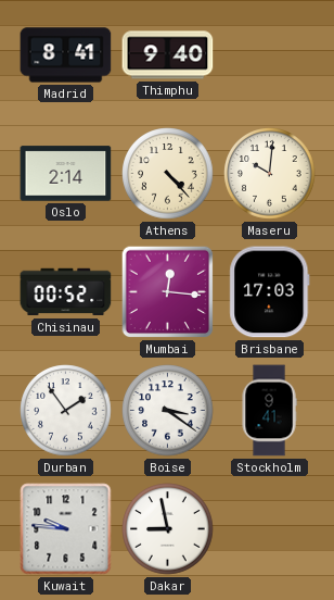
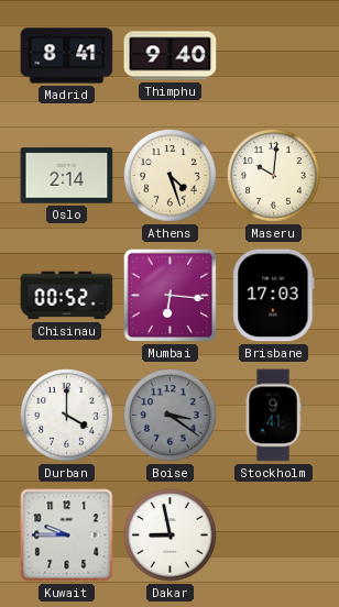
Athens: 4:23 -> 4:27
Mumbai: 12:16 -> 6:16
Durban: 1:54 -> 4:00
Boise dial: white -> grey
Kuwait: 9:46 -> 9:45
